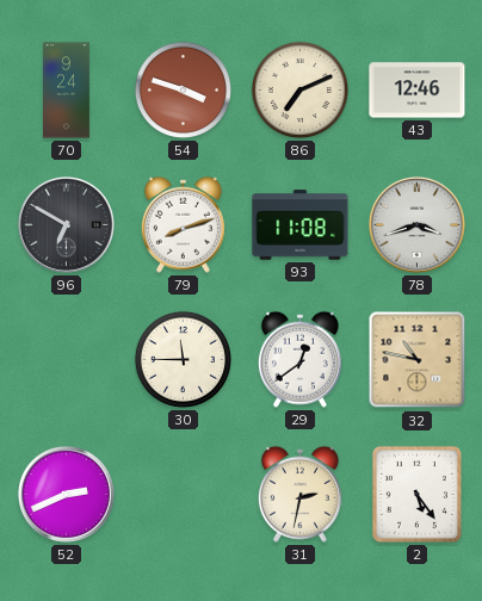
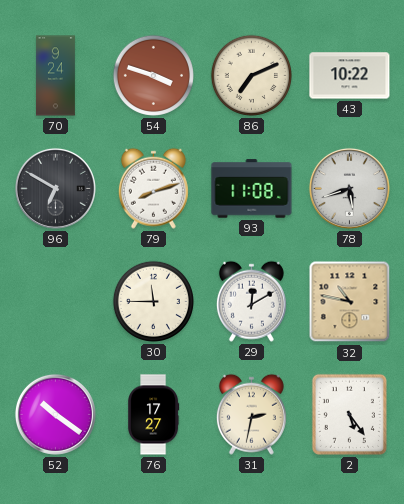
43: 12:46 -> 10:22
78: 3:42 -> 5:42
29: 12:39 -> 12:10
52: 2:41 -> 10:21
76: none -> 17:27
